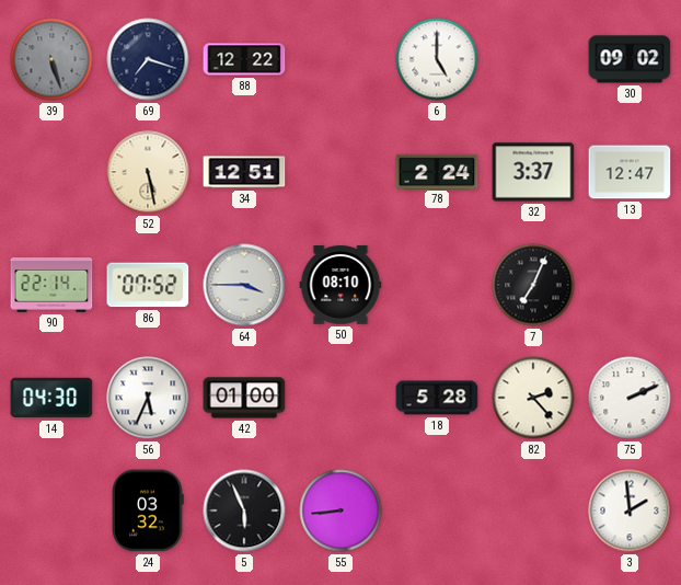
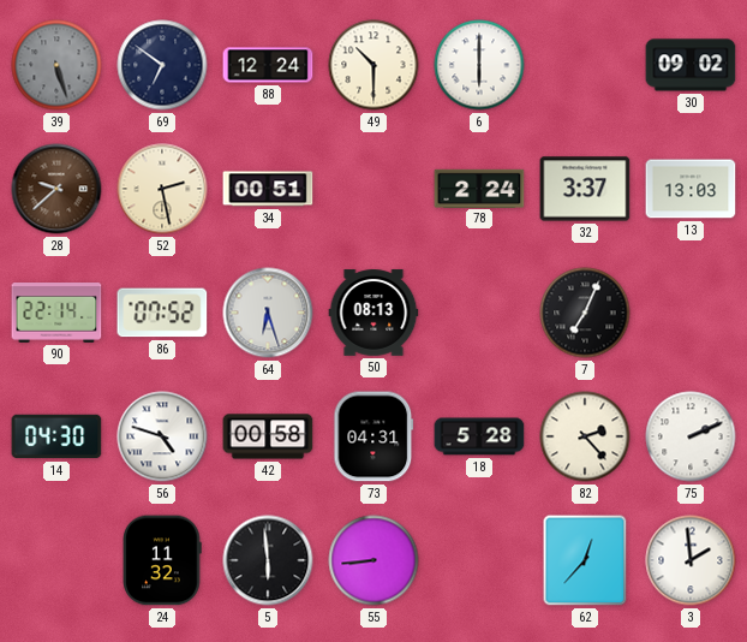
69: 7:18 -> 6:51
88: 12:22 -> 12:24
49: none -> 10:30
6: 5:00 -> 6:00
28: none -> 9:38
52: 5:28 -> 2:28
34: 12:51 -> 00:51
13: 12:47 -> 13:03
64: 3:45 -> 6:27
50: 08:10 -> 08:13
56: 5:34 -> 4:48
42: 01:00 -> 00:58
73: none -> 04:31
24: 03:32 -> 11:32
5: 5:56 -> 5:59
62: none -> 12:37
